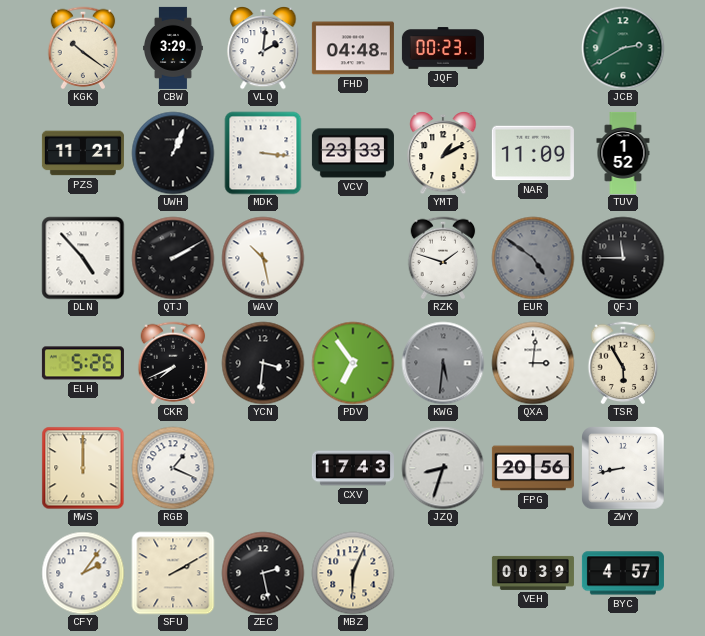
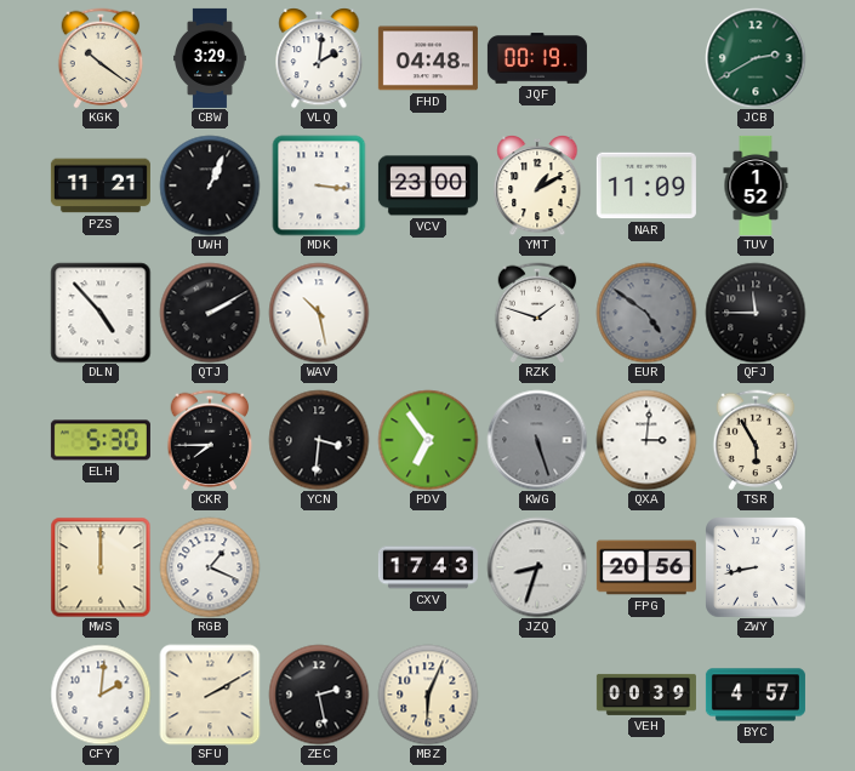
JQF: 00:23 -> 00:19
VCV: 23:33 -> 23:00
ELH: 5:26 -> 5:30
CKR: 7:41 -> 7:45
KWG: 5:31 -> 5:27
CFY: 2:06 -> 2:01
